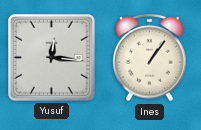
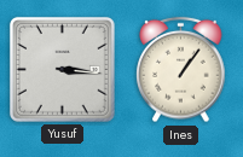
Yusuf: 12:16 -> 3:16
